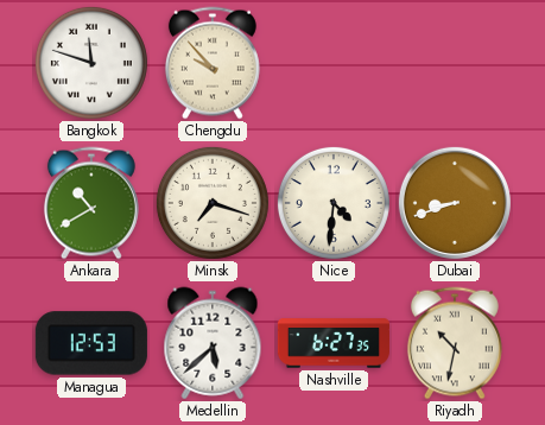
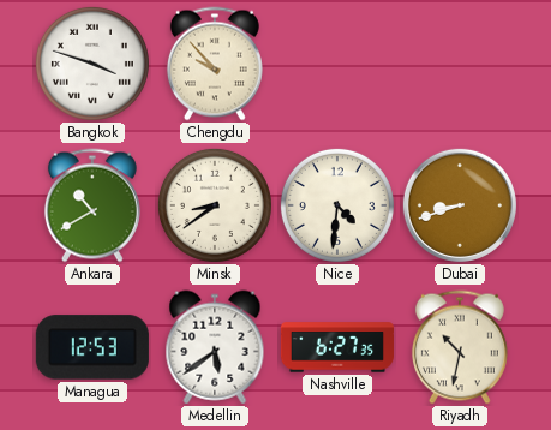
Bangkok: 11:48 -> 3:48
Minsk: 7:18 -> 8:39
Medellin: 5:38 -> 5:39
